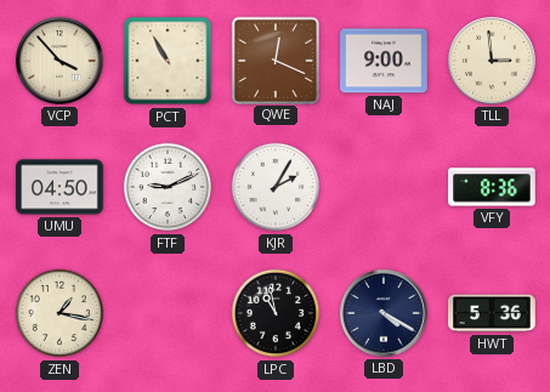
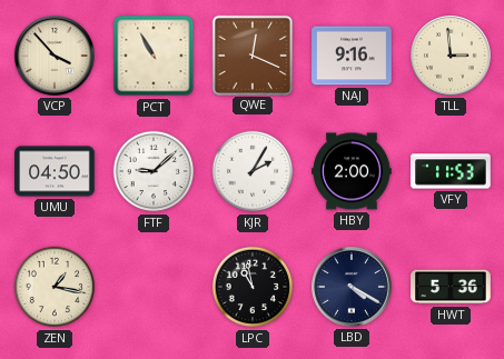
NAJ: 9:00 -> 9:16
FTF: 9:11 -> 9:08
HBY: none -> 2:00
VFY: 8:36 -> 11:53
